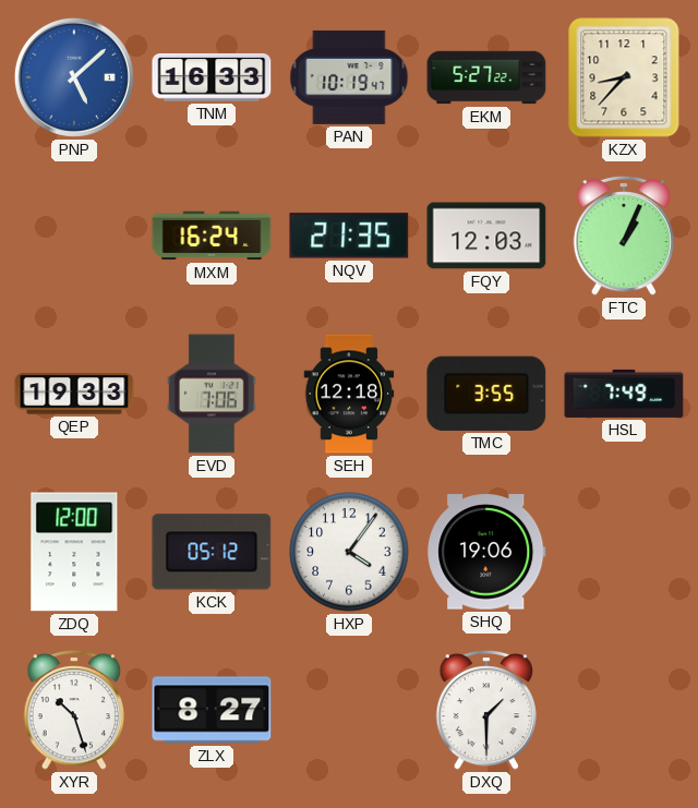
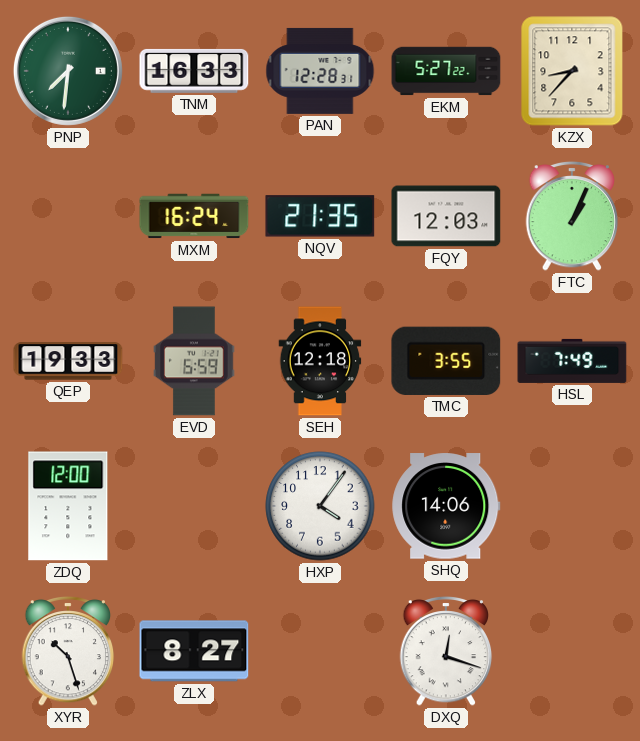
PNP: 5:08 -> 7:31
PNP dial: blue -> green
PAN: 10:19 -> 12:28
EVD: 7:06 -> 6:59
KCK: 05:12 -> none
SHQ: 19:06 -> 14:06
DXQ: 1:30 -> 12:18
